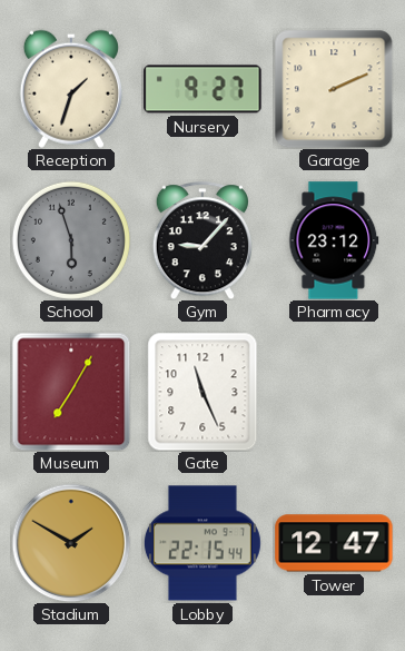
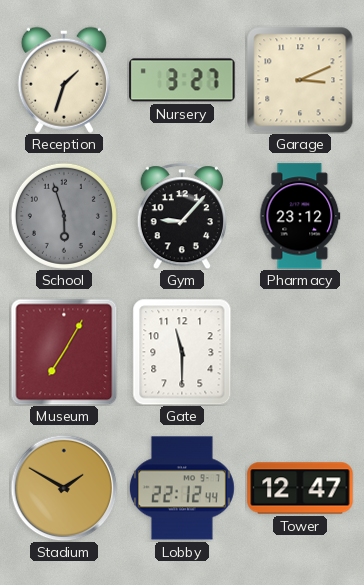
Nursery: 9:27 -> 3:27
Garage: 2:11 -> 3:11
Gate: 11:26 -> 11:30
Lobby: 22:15 -> 22:12
